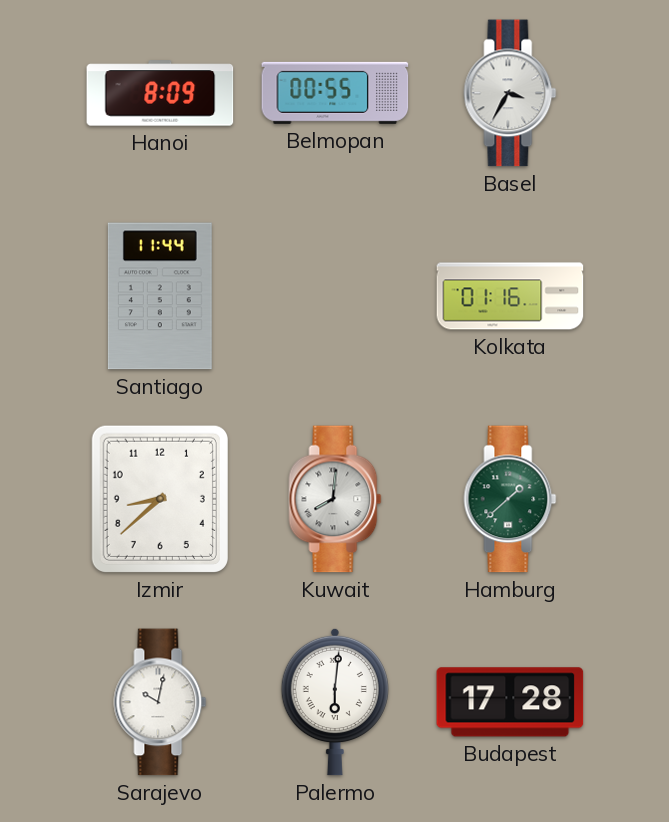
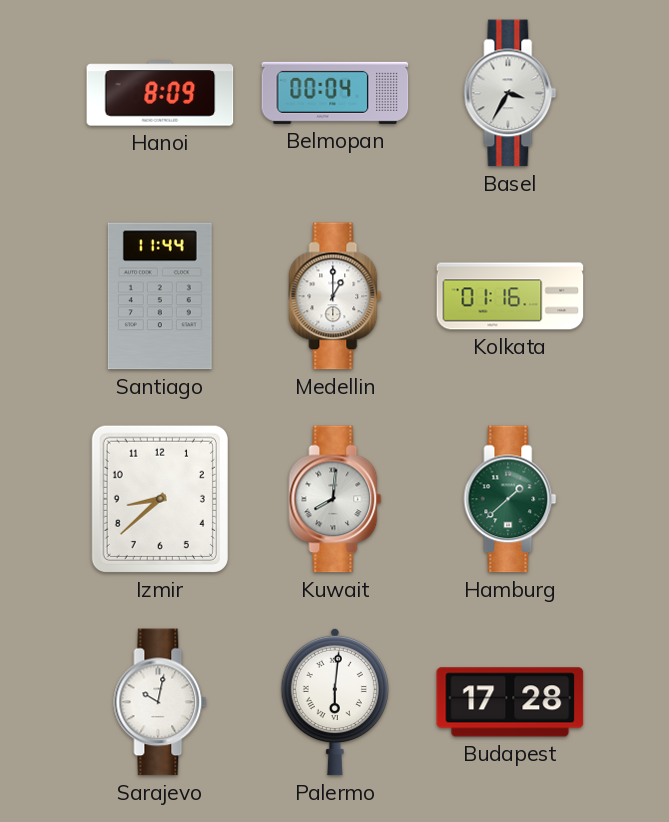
Belmopan: 00:55 -> 00:04
Medellin: none -> 1:00
